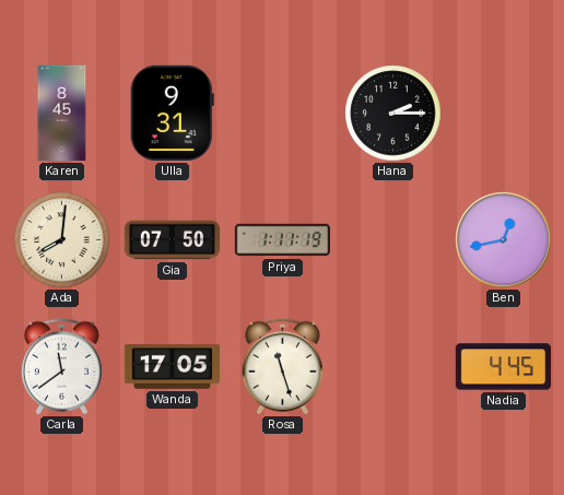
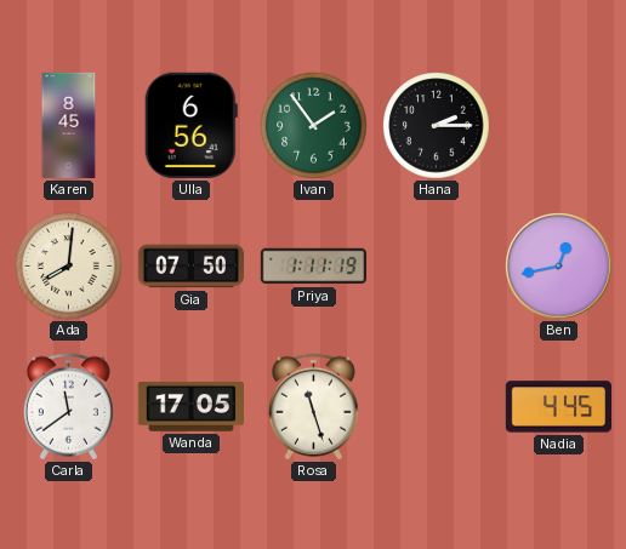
Ulla: 9:31 -> 6:56
Ivan: none -> 1:54
